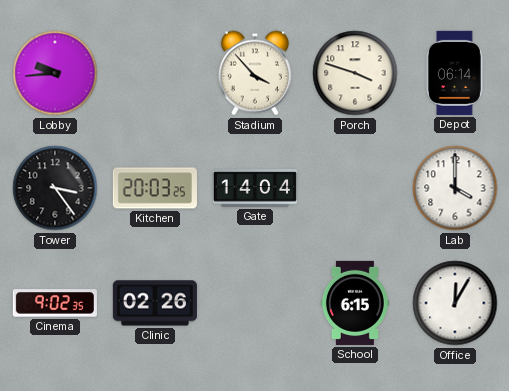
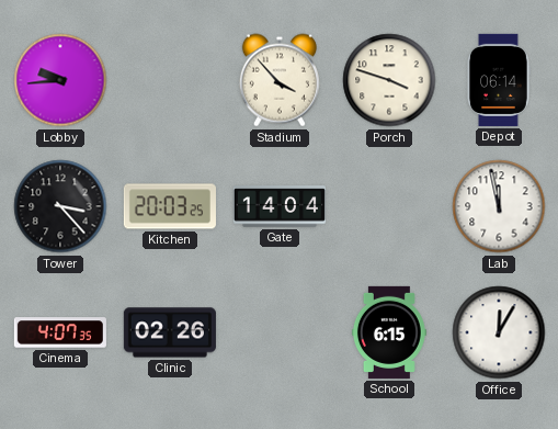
Tower: 3:24 -> 3:23
Lab: 4:00 -> 11:58
Cinema: 9:02 -> 4:07
